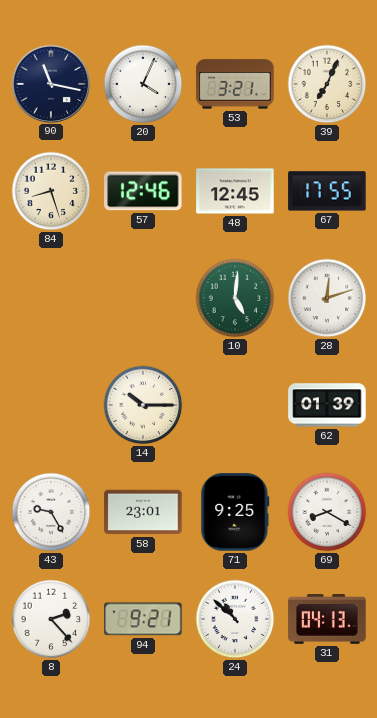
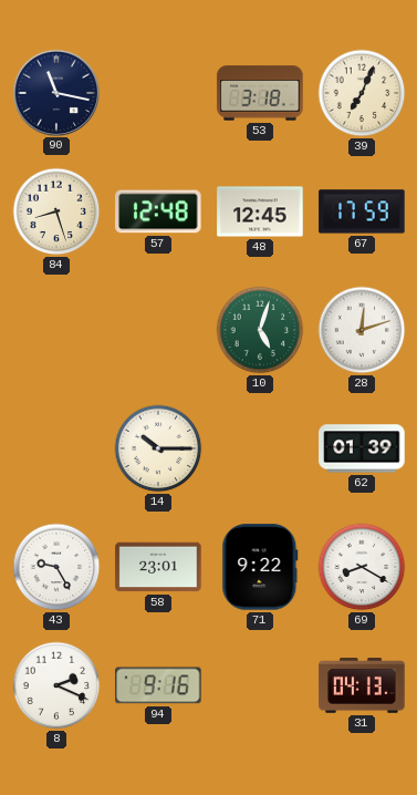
20: 4:04 -> none
53: 3:21 -> 3:18
57: 12:46 -> 12:48
67: 17:55 -> 17:59
10: 5:01 -> 5:03
71: 9:25 -> 9:22
8: 2:23 -> 2:19
94: 9:21 -> 9:16
24: 10:52 -> none
